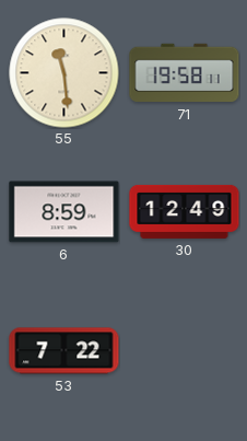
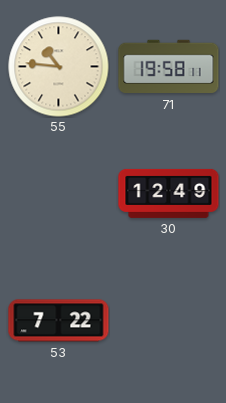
55: 11:29 -> 10:46
6: 8:59 -> none
